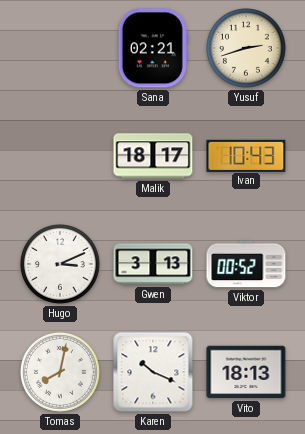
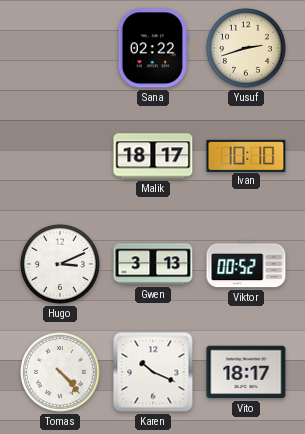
Sana: 02:21 -> 02:22
Ivan: 10:43 -> 10:10
Tomas: 8:02 -> 4:23
Vito: 18:13 -> 18:17
